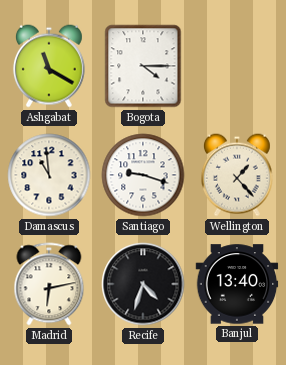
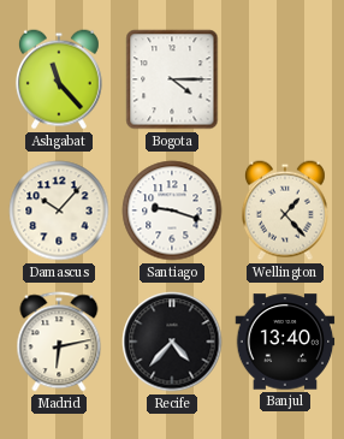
Ashgabat: 11:20 -> 11:23
Damascus: 10:59 -> 10:07
Recife: 4:33 -> 4:37
